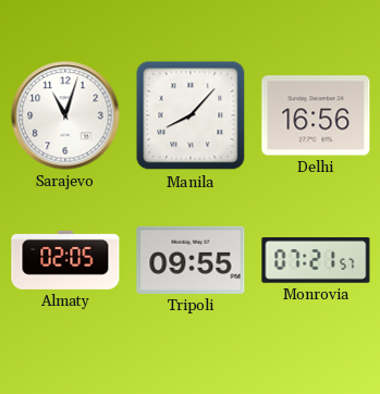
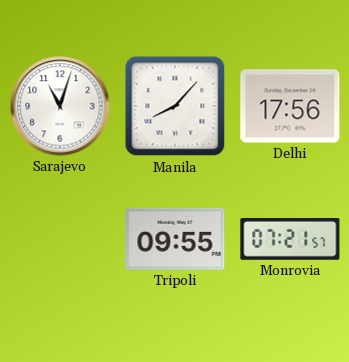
Delhi: 16:56 -> 17:56
Almaty: 02:05 -> none
